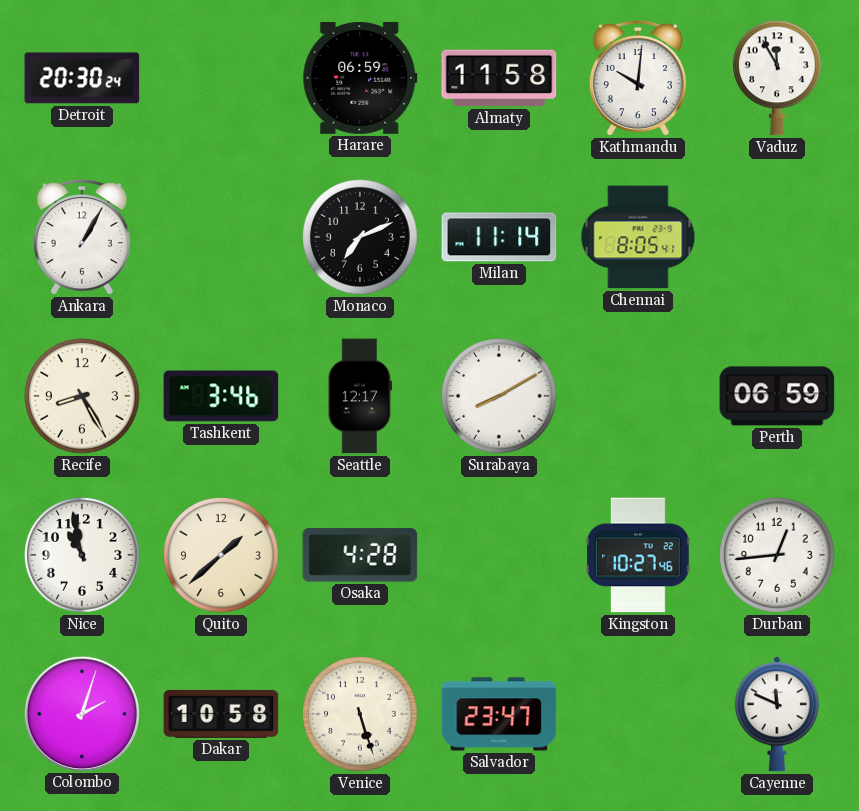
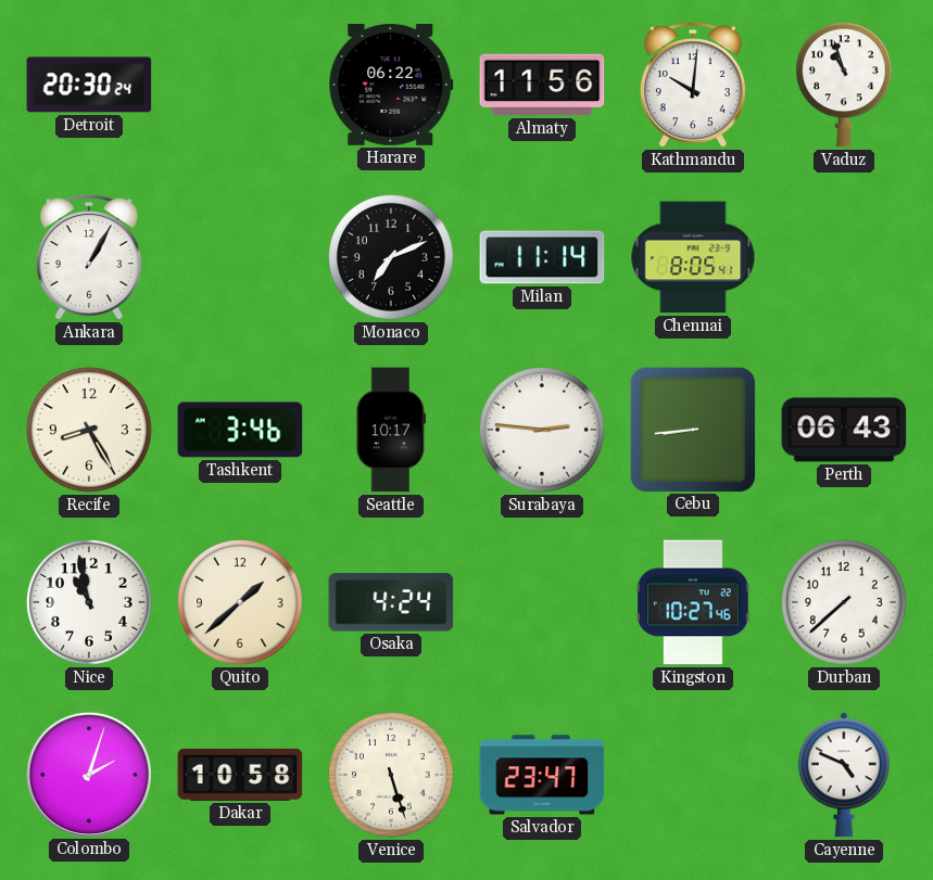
Harare: 06:59 -> 06:22
Almaty: 11:58 -> 11:56
Vaduz: 11:55 -> 10:57
Seattle: 12:17 -> 10:17
Surabaya: 8:10 -> 2:46
Cebu: none -> 8:44
Perth: 06:59 -> 06:43
Osaka: 4:28 -> 4:24
Durban: 12:44 -> 7:38
Cayenne: 11:49 -> 4:49
